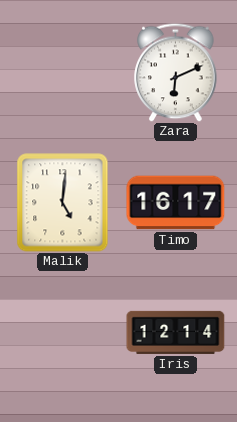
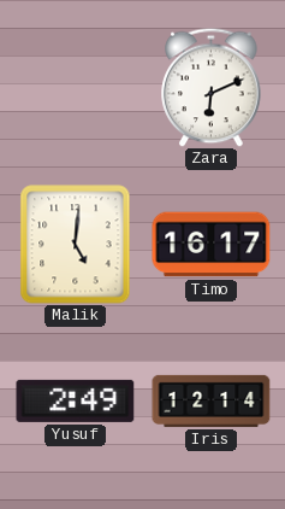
Yusuf: none -> 2:49
